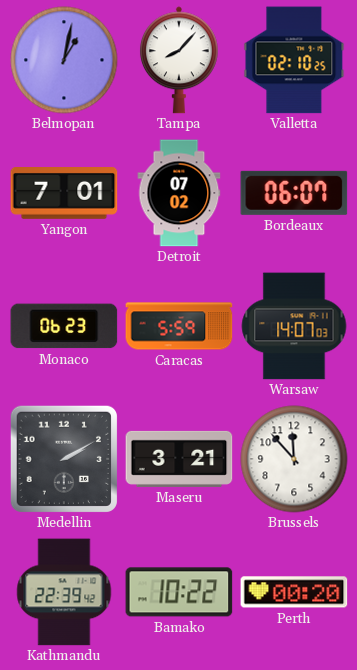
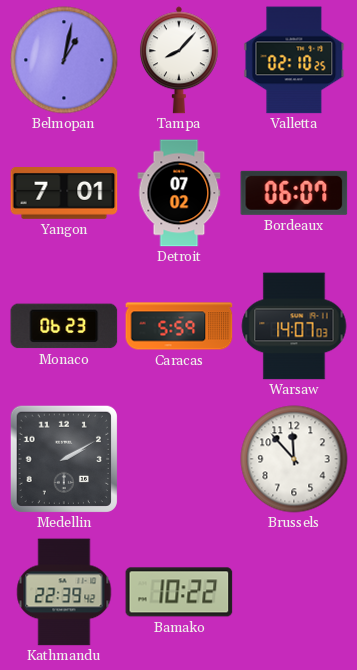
Maseru: 3:21 -> none
Perth: 00:20 -> none
